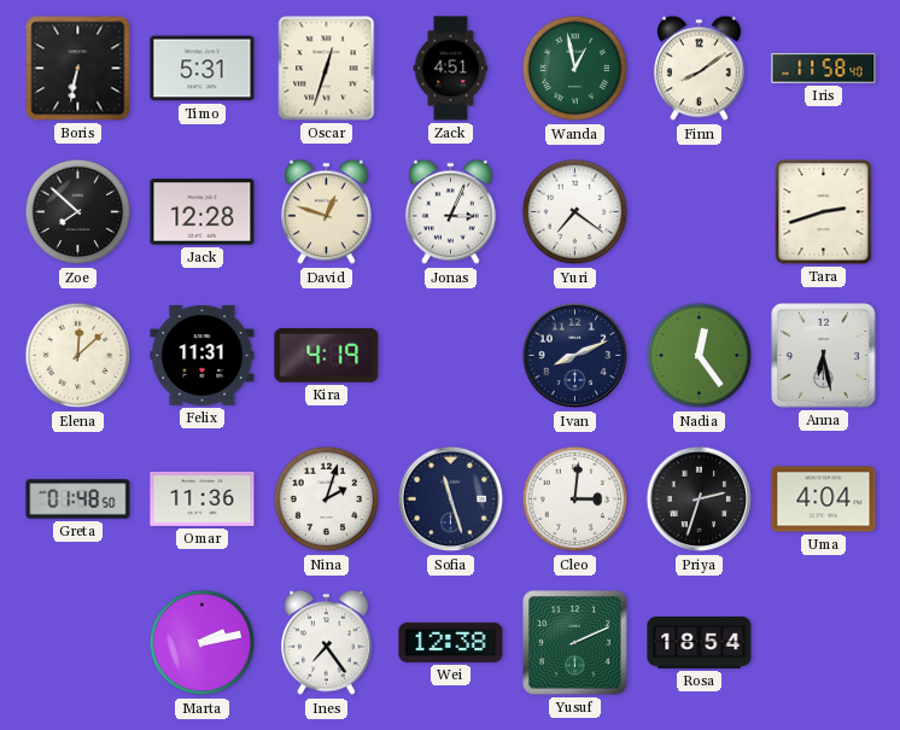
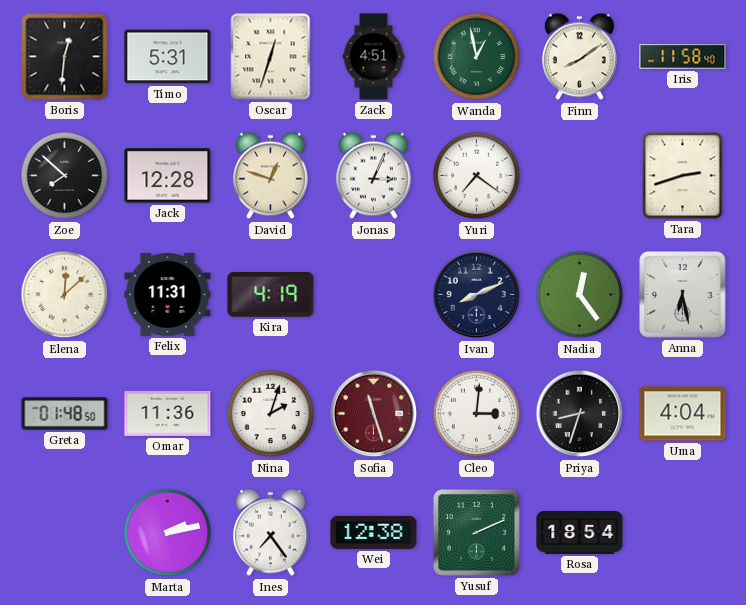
Boris: 6:32 -> 12:31
Sofia dial: navy -> burgundy
Priya: 2:33 -> 8:33
